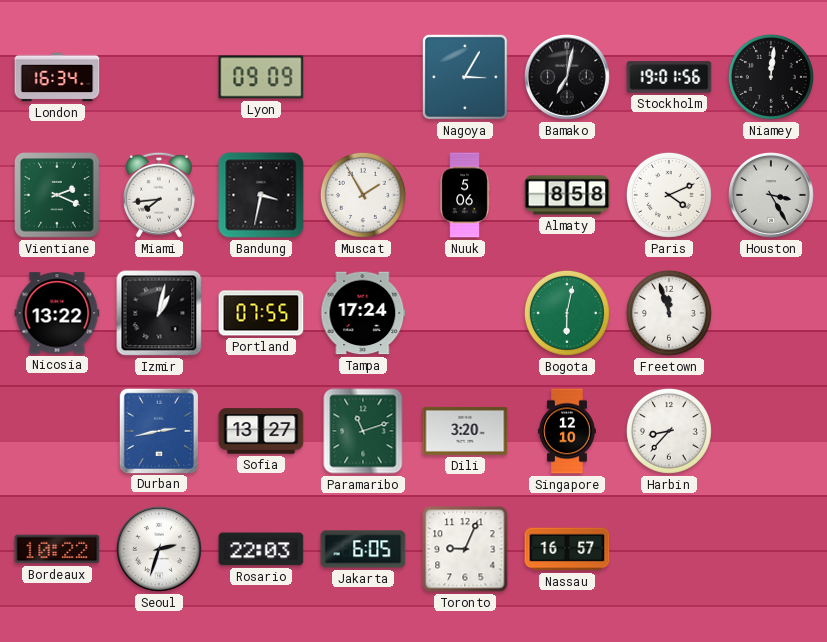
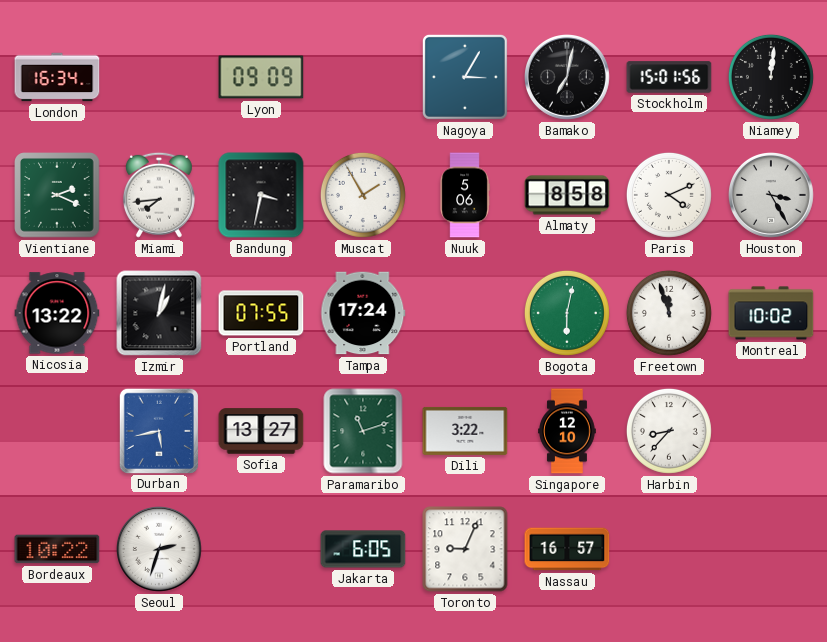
Stockholm: 19:01 -> 15:01
Montreal: none -> 10:02
Durban: 2:43 -> 5:43
Dili: 3:20 -> 3:22
Rosario: 22:03 -> none
